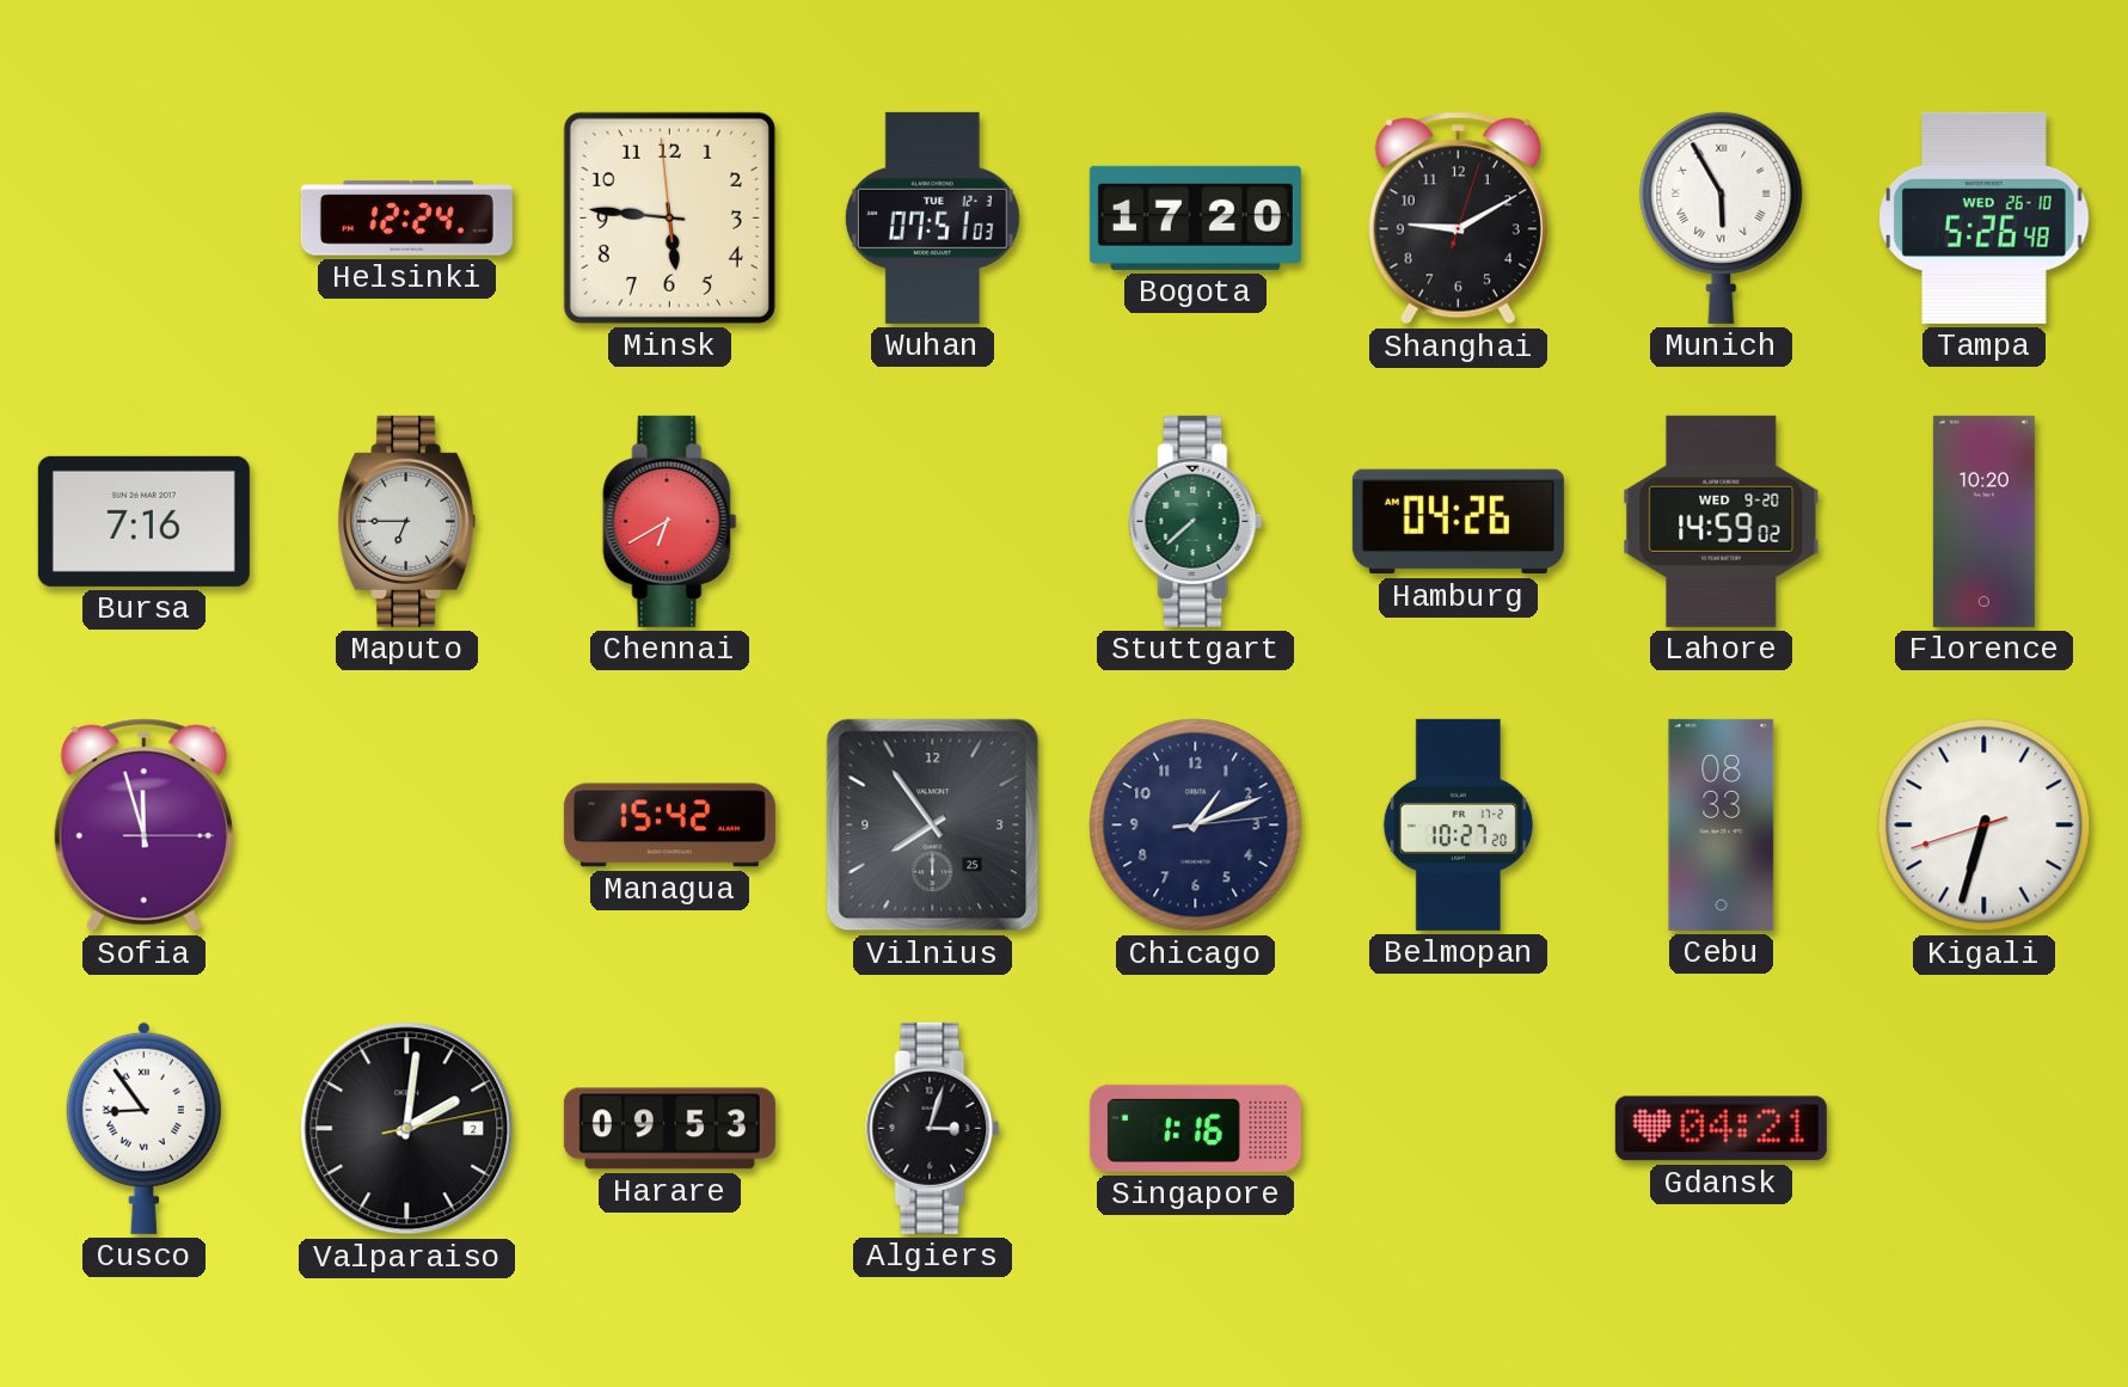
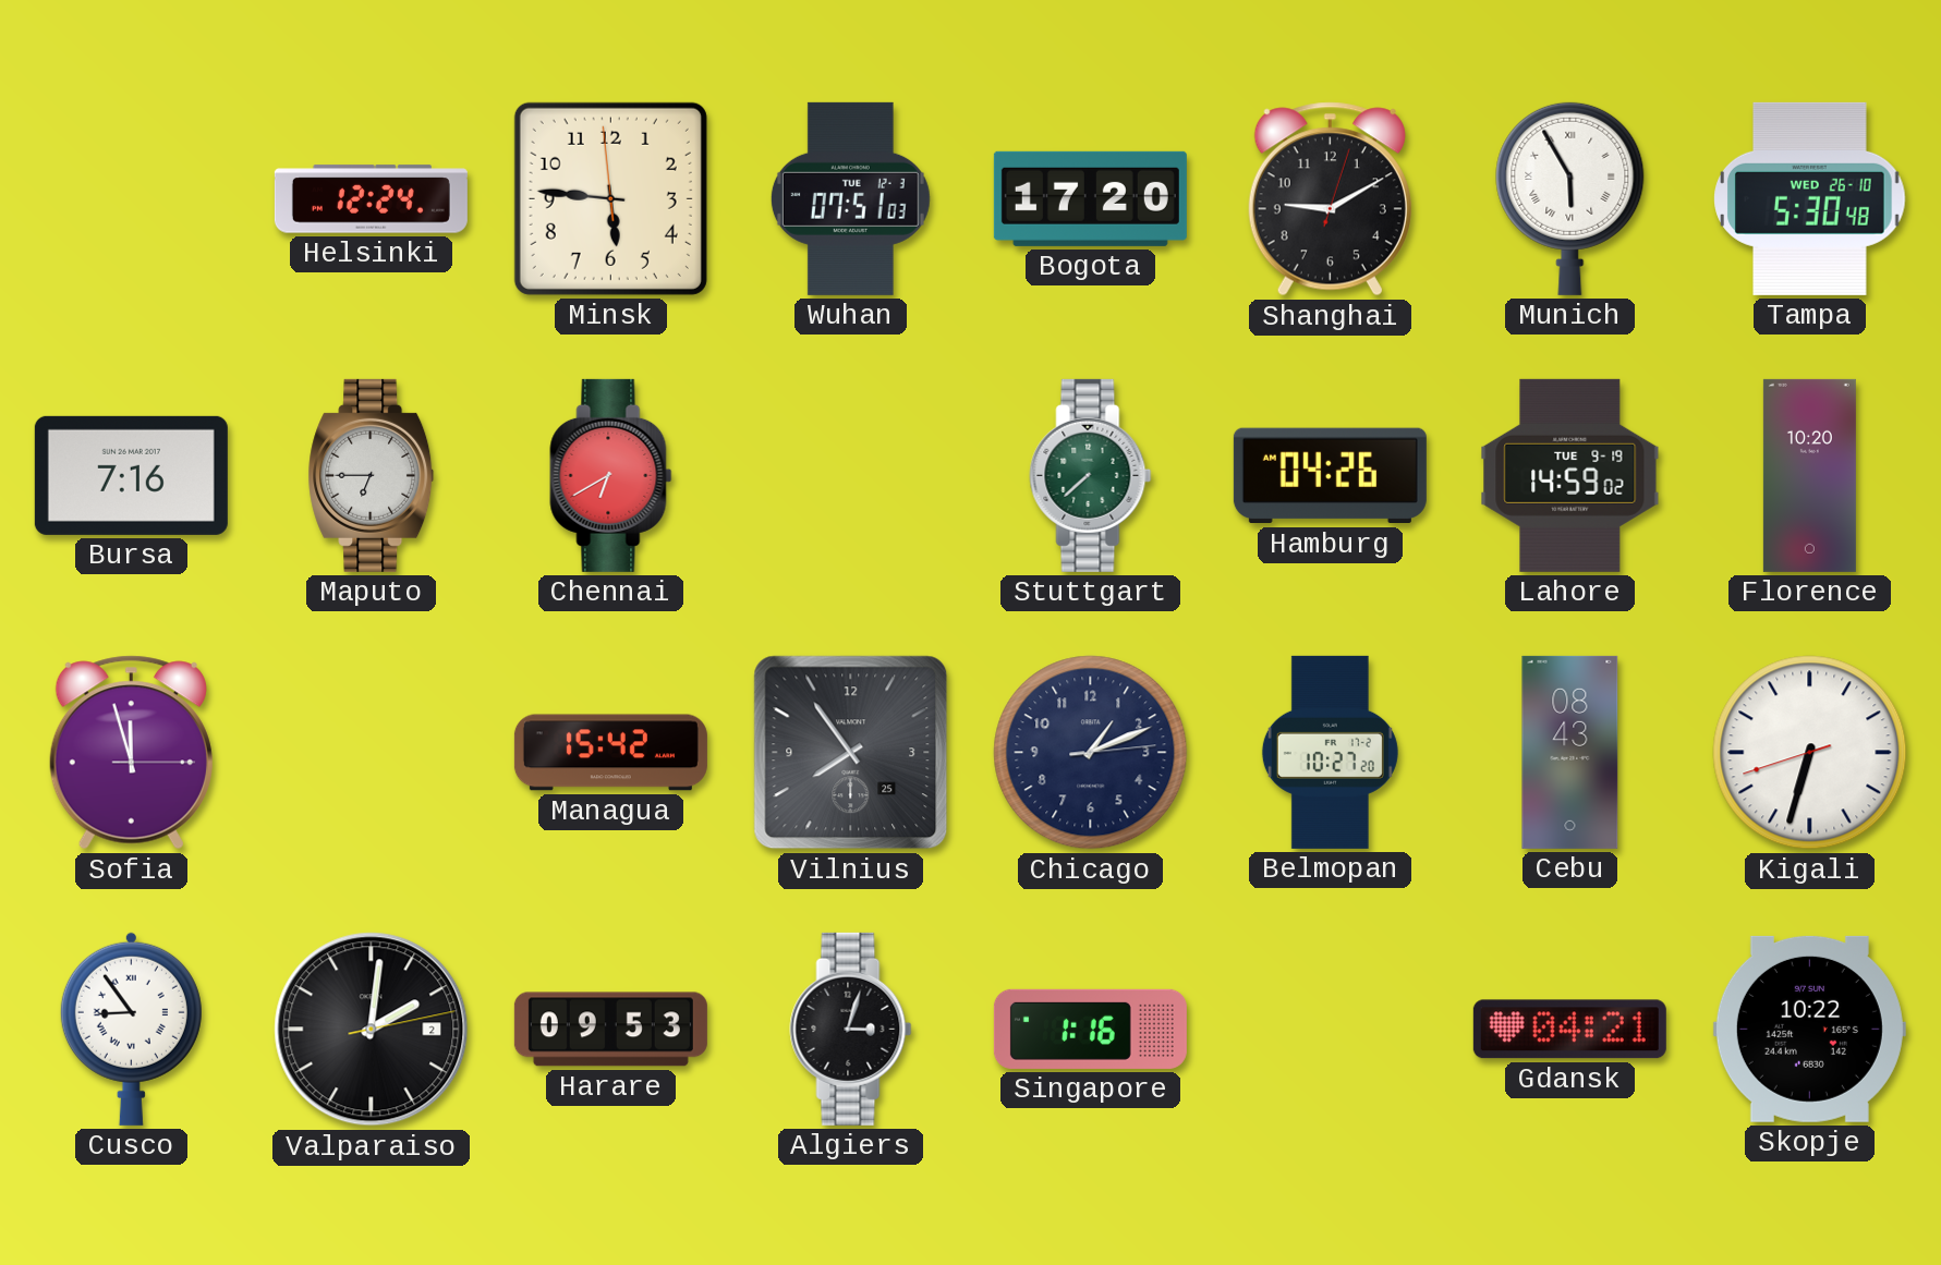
Tampa: 5:26 -> 5:30
Lahore date: WED 9-20 -> TUE 9-19
Cebu: 08:33 -> 08:43
Skopje: none -> 10:22
